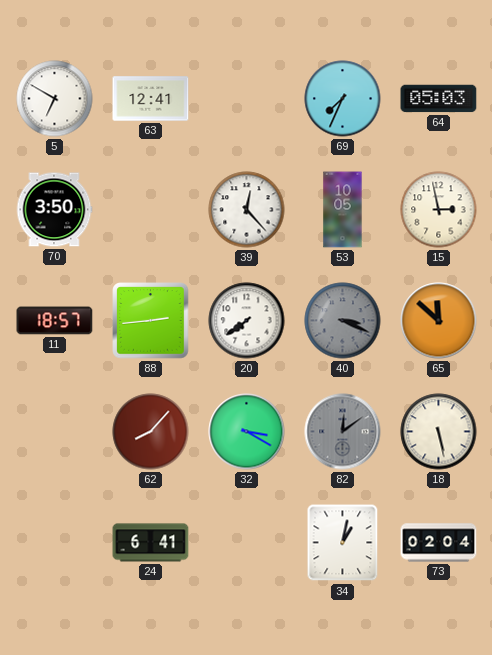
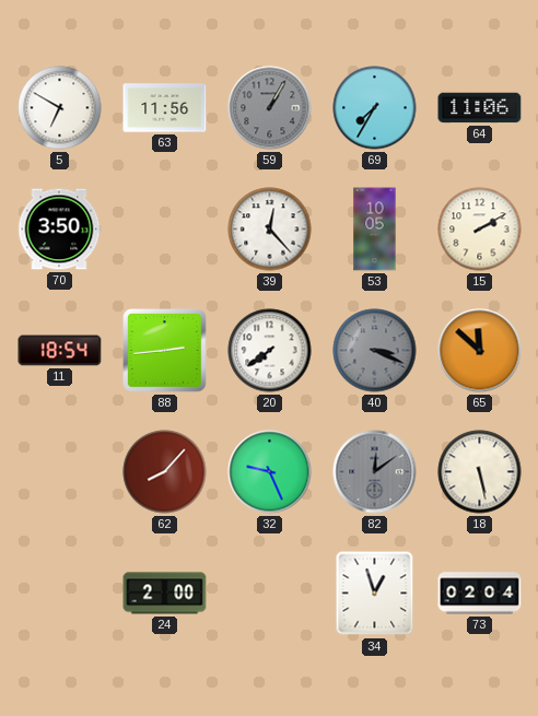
63: 12:41 -> 11:56
59: none -> 1:05
69: 7:34 -> 7:35
64: 05:03 -> 11:06
15: 2:58 -> 2:10
11: 18:57 -> 18:54
32: 3:20 -> 9:26
24: 6:41 -> 2:00
34: 1:02 -> 12:57
